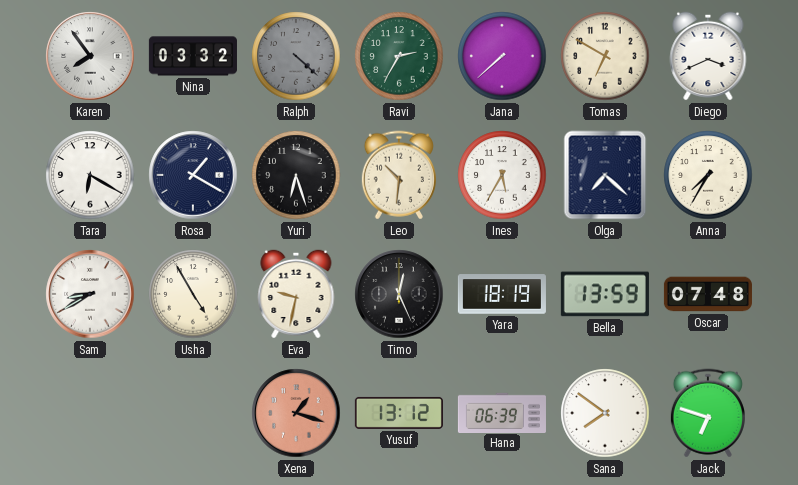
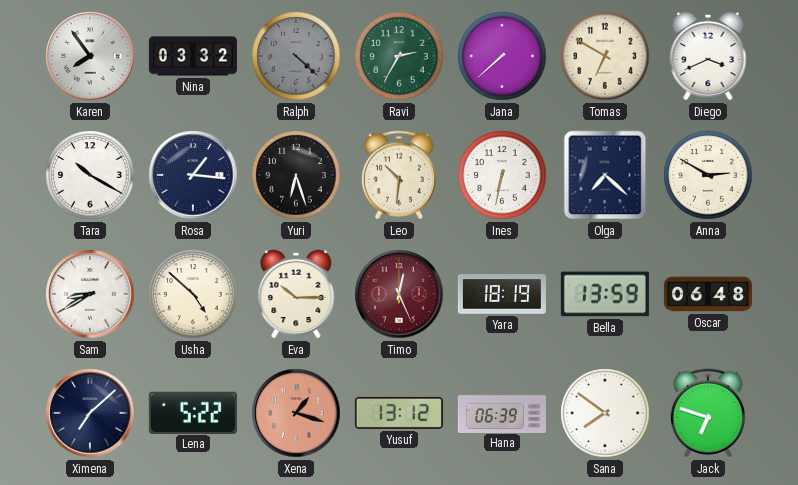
Tara: 6:20 -> 10:20
Rosa: 1:20 -> 1:16
Ines: 5:35 -> 6:32
Anna: 7:35 -> 2:50
Usha: 4:55 -> 4:52
Eva: 9:32 -> 10:15
Timo dial: black -> burgundy
Oscar: 07:48 -> 06:48
Ximena: none -> 7:08
Lena: none -> 5:22
